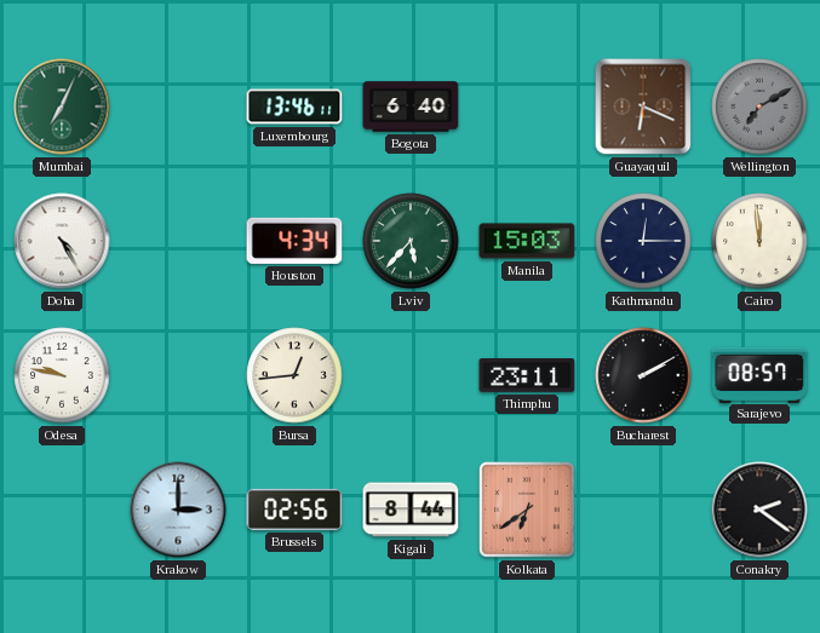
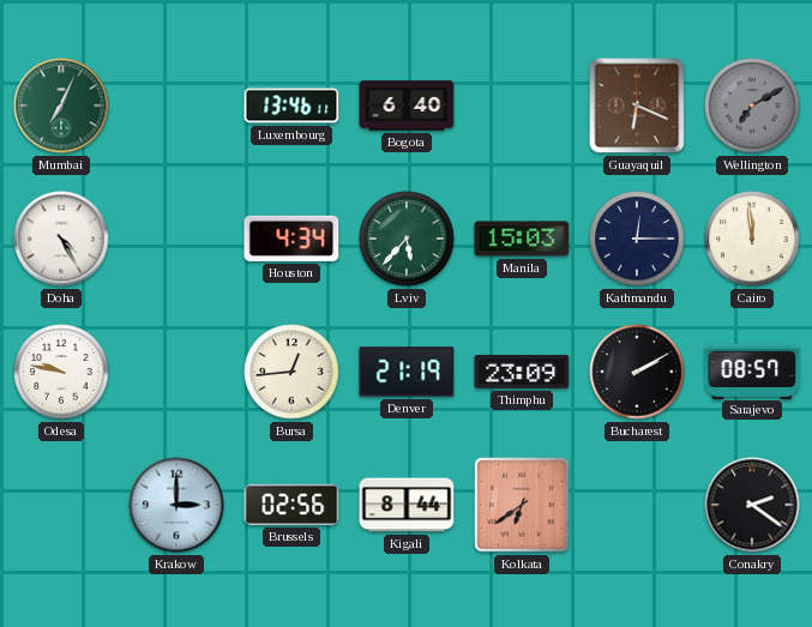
Denver: none -> 21:19
Thimphu: 23:11 -> 23:09
